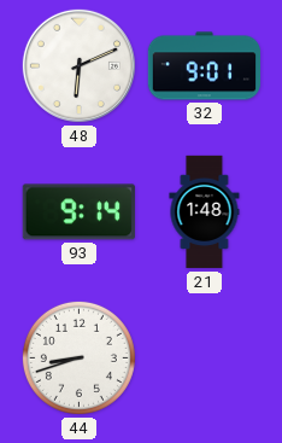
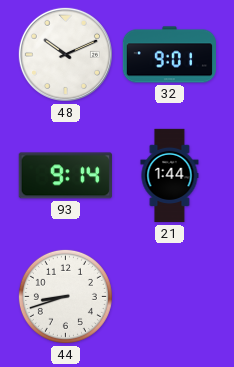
48: 6:11 -> 10:11
21: 1:48 -> 1:44
